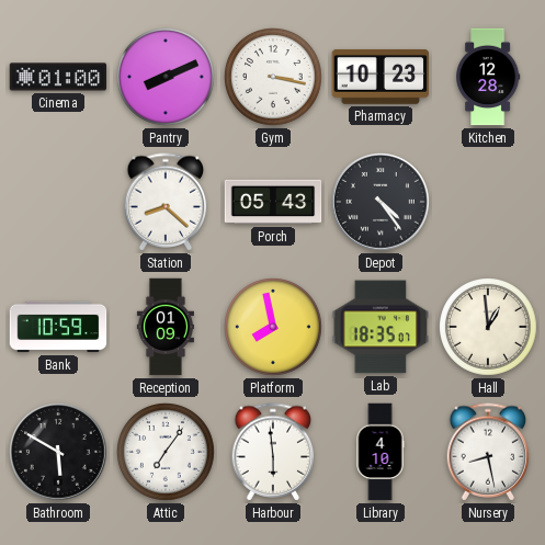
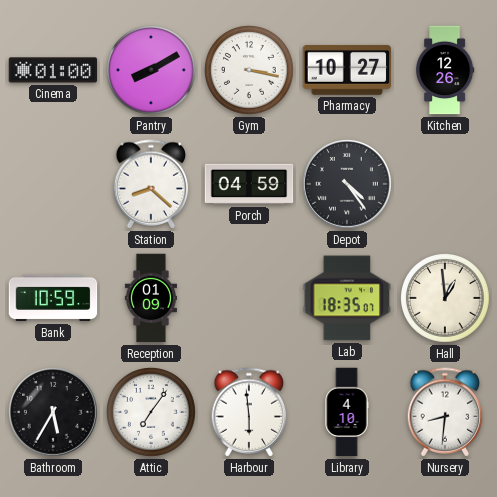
Pantry: 8:11 -> 8:10
Pharmacy: 10:23 -> 10:27
Kitchen: 12:28 -> 12:26
Porch: 05:43 -> 04:59
Platform: 7:58 -> none
Bathroom: 5:50 -> 5:35
Nursery: 8:28 -> 8:31
